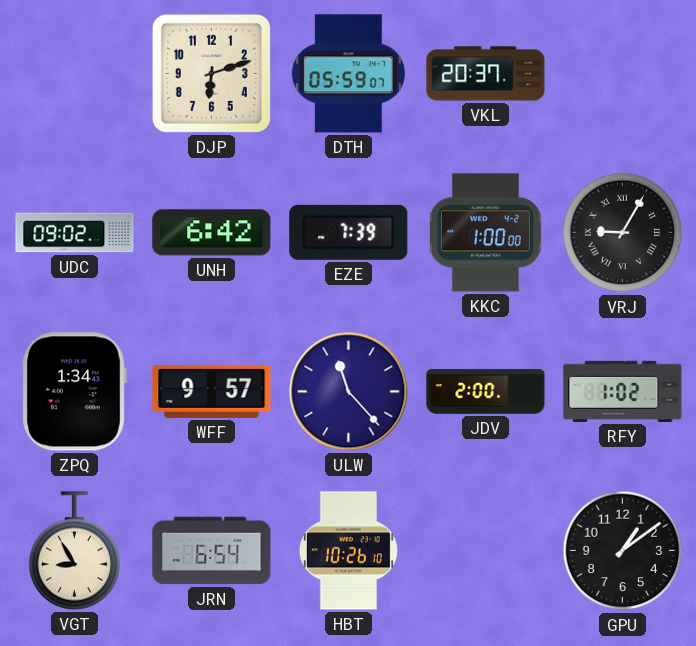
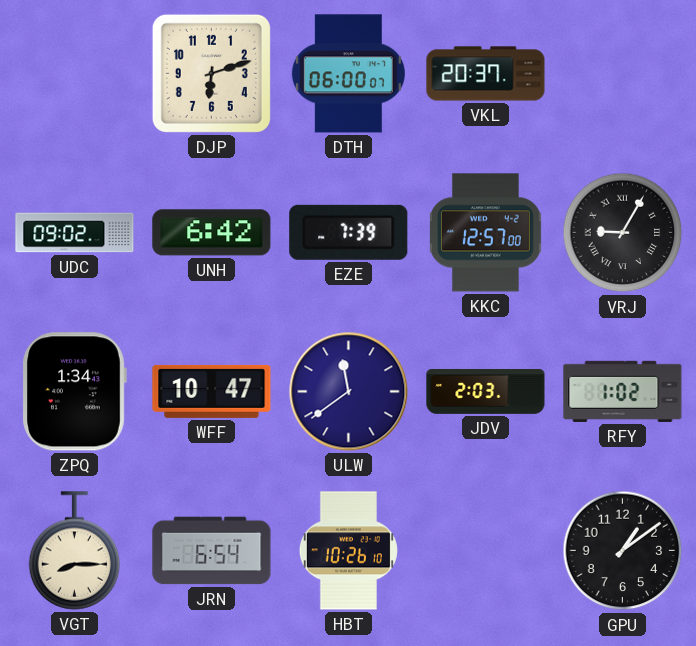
DTH: 05:59 -> 06:00
KKC: 1:00 -> 12:57
WFF: 9:57 -> 10:47
ULW: 11:23 -> 11:39
JDV: 2:00 -> 2:03
VGT: 8:55 -> 8:15
